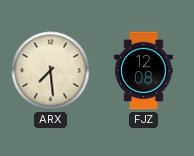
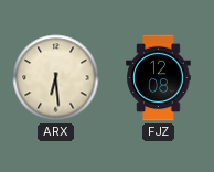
ARX: 7:29 -> 6:29
